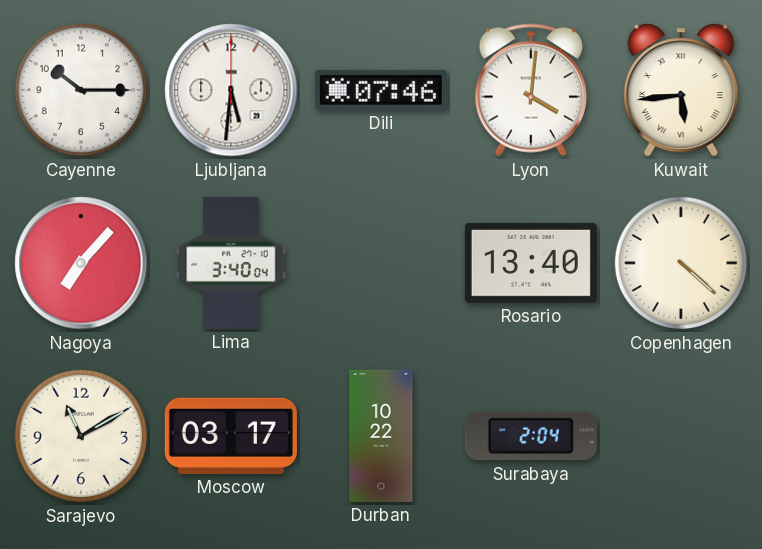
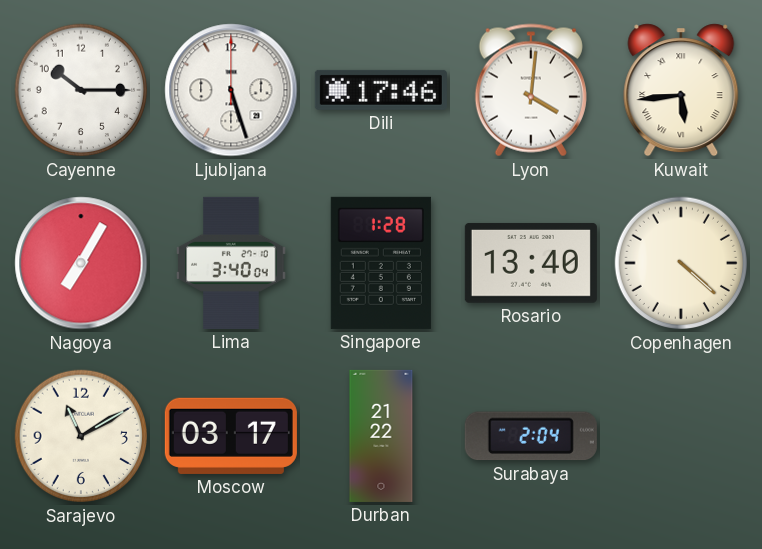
Ljubljana: 5:31 -> 5:27
Dili: 07:46 -> 17:46
Nagoya: 7:07 -> 7:05
Singapore: none -> 1:28
Durban: 10:22 -> 21:22
